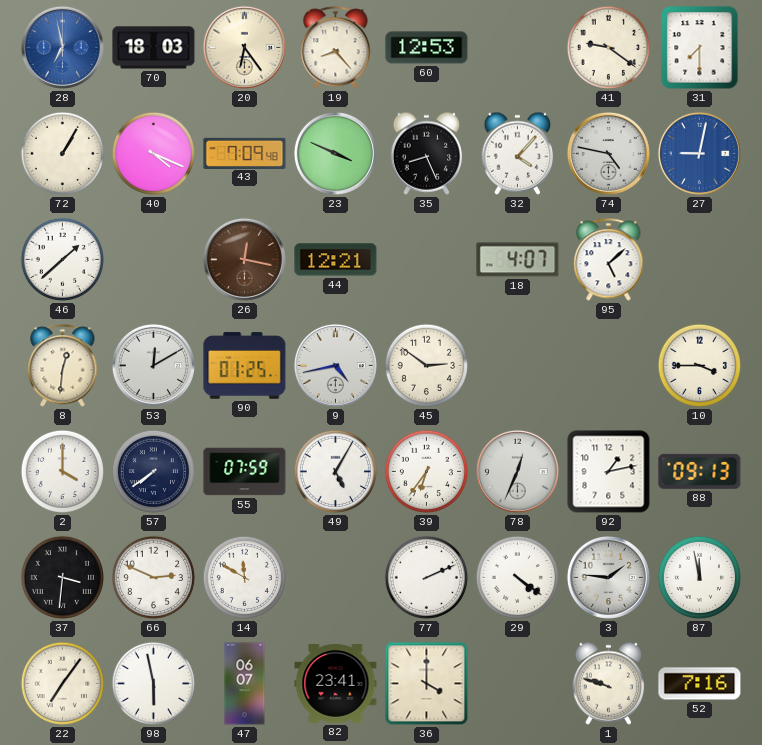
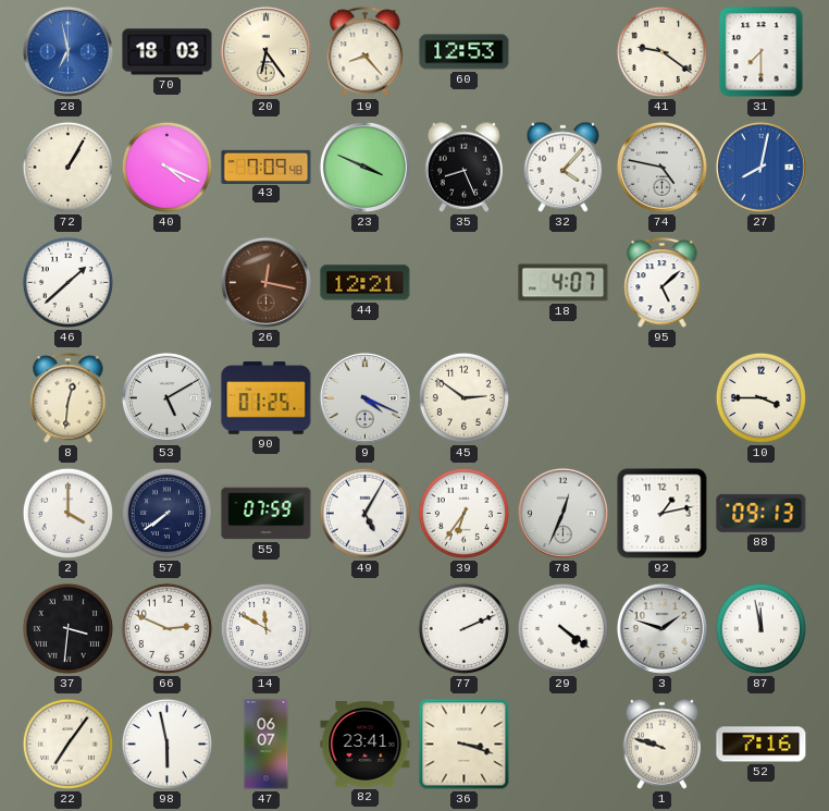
27: 9:02 -> 8:02
53: 12:10 -> 5:10
9: 4:43 -> 4:19
3: 1:46 -> 1:48
36: 4:00 -> 3:18
